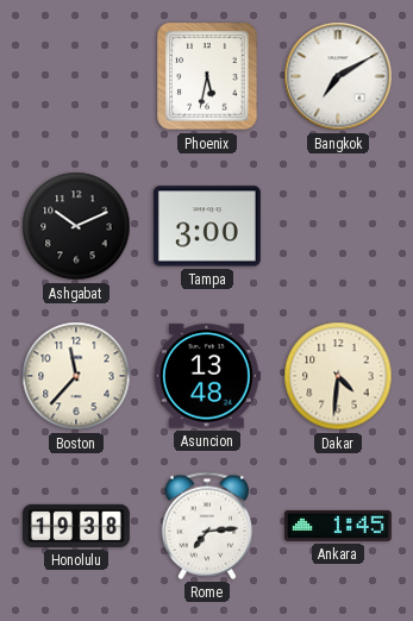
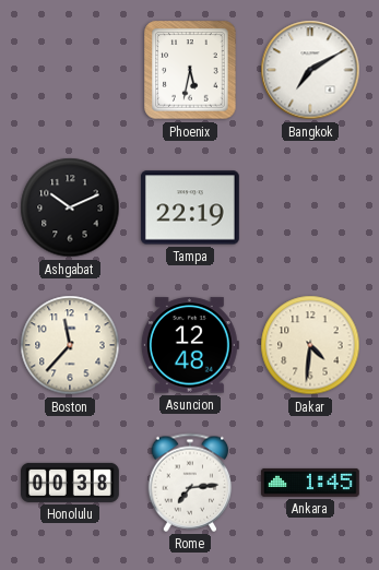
Tampa: 3:00 -> 22:19
Asuncion: 13:48 -> 12:48
Honolulu: 19:38 -> 00:38
